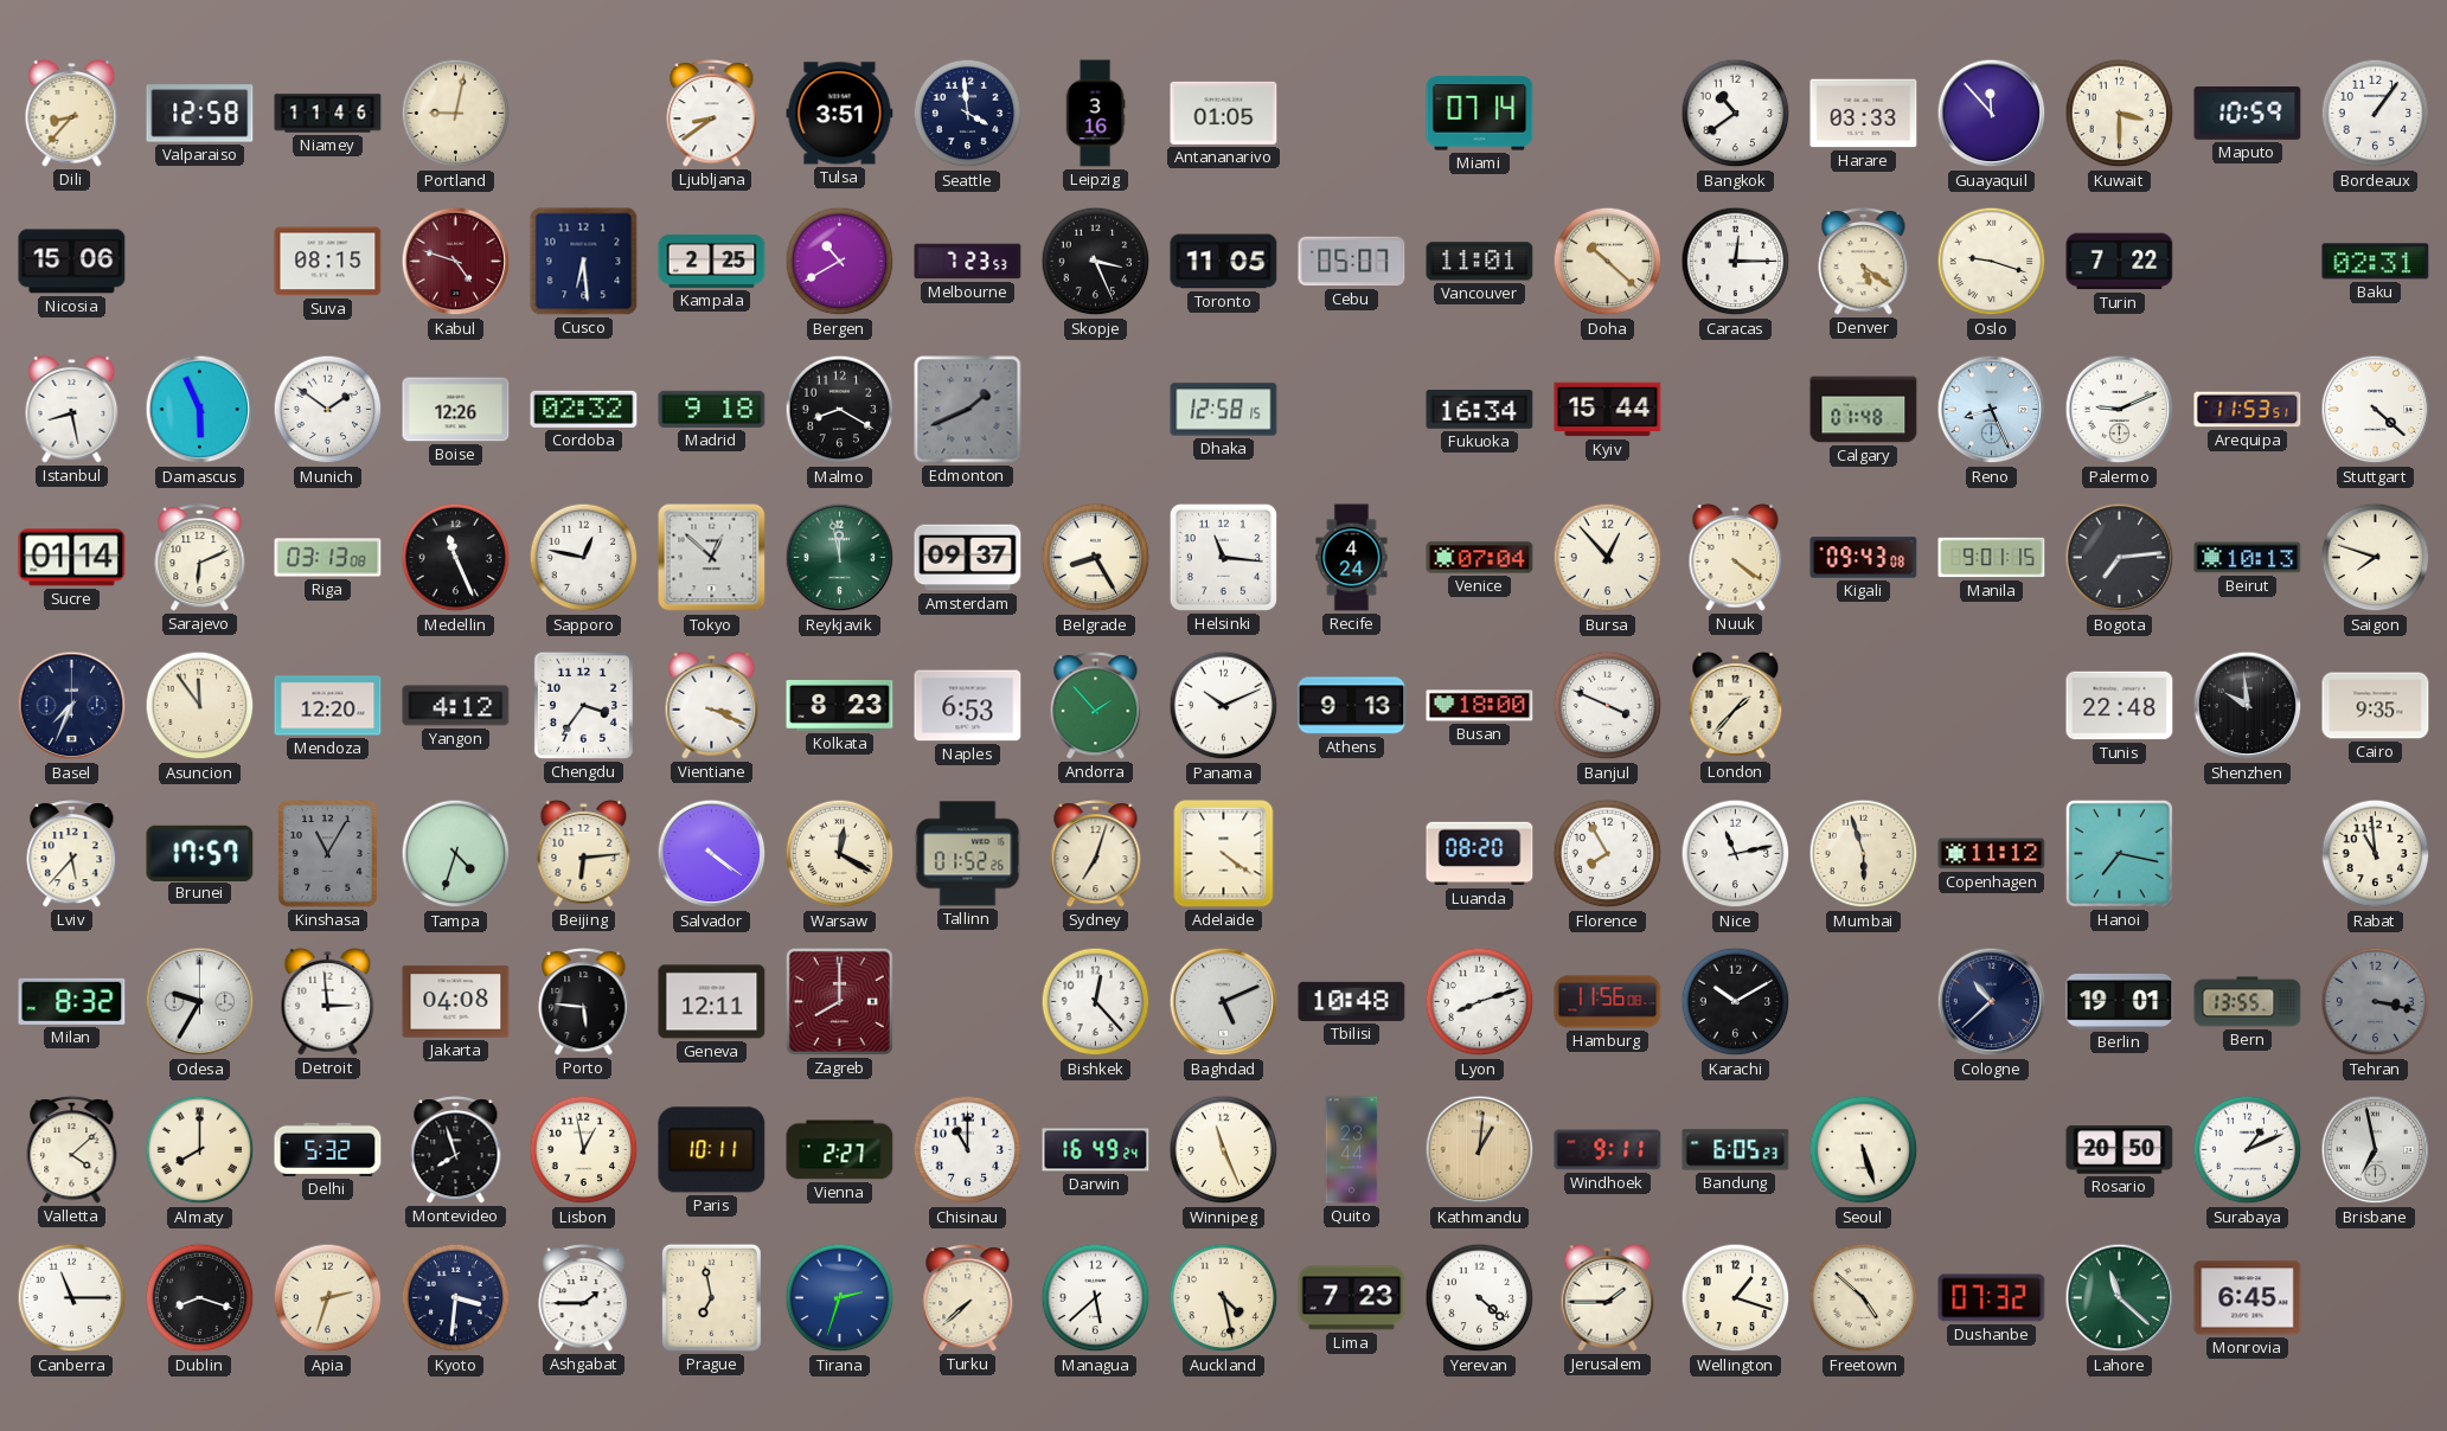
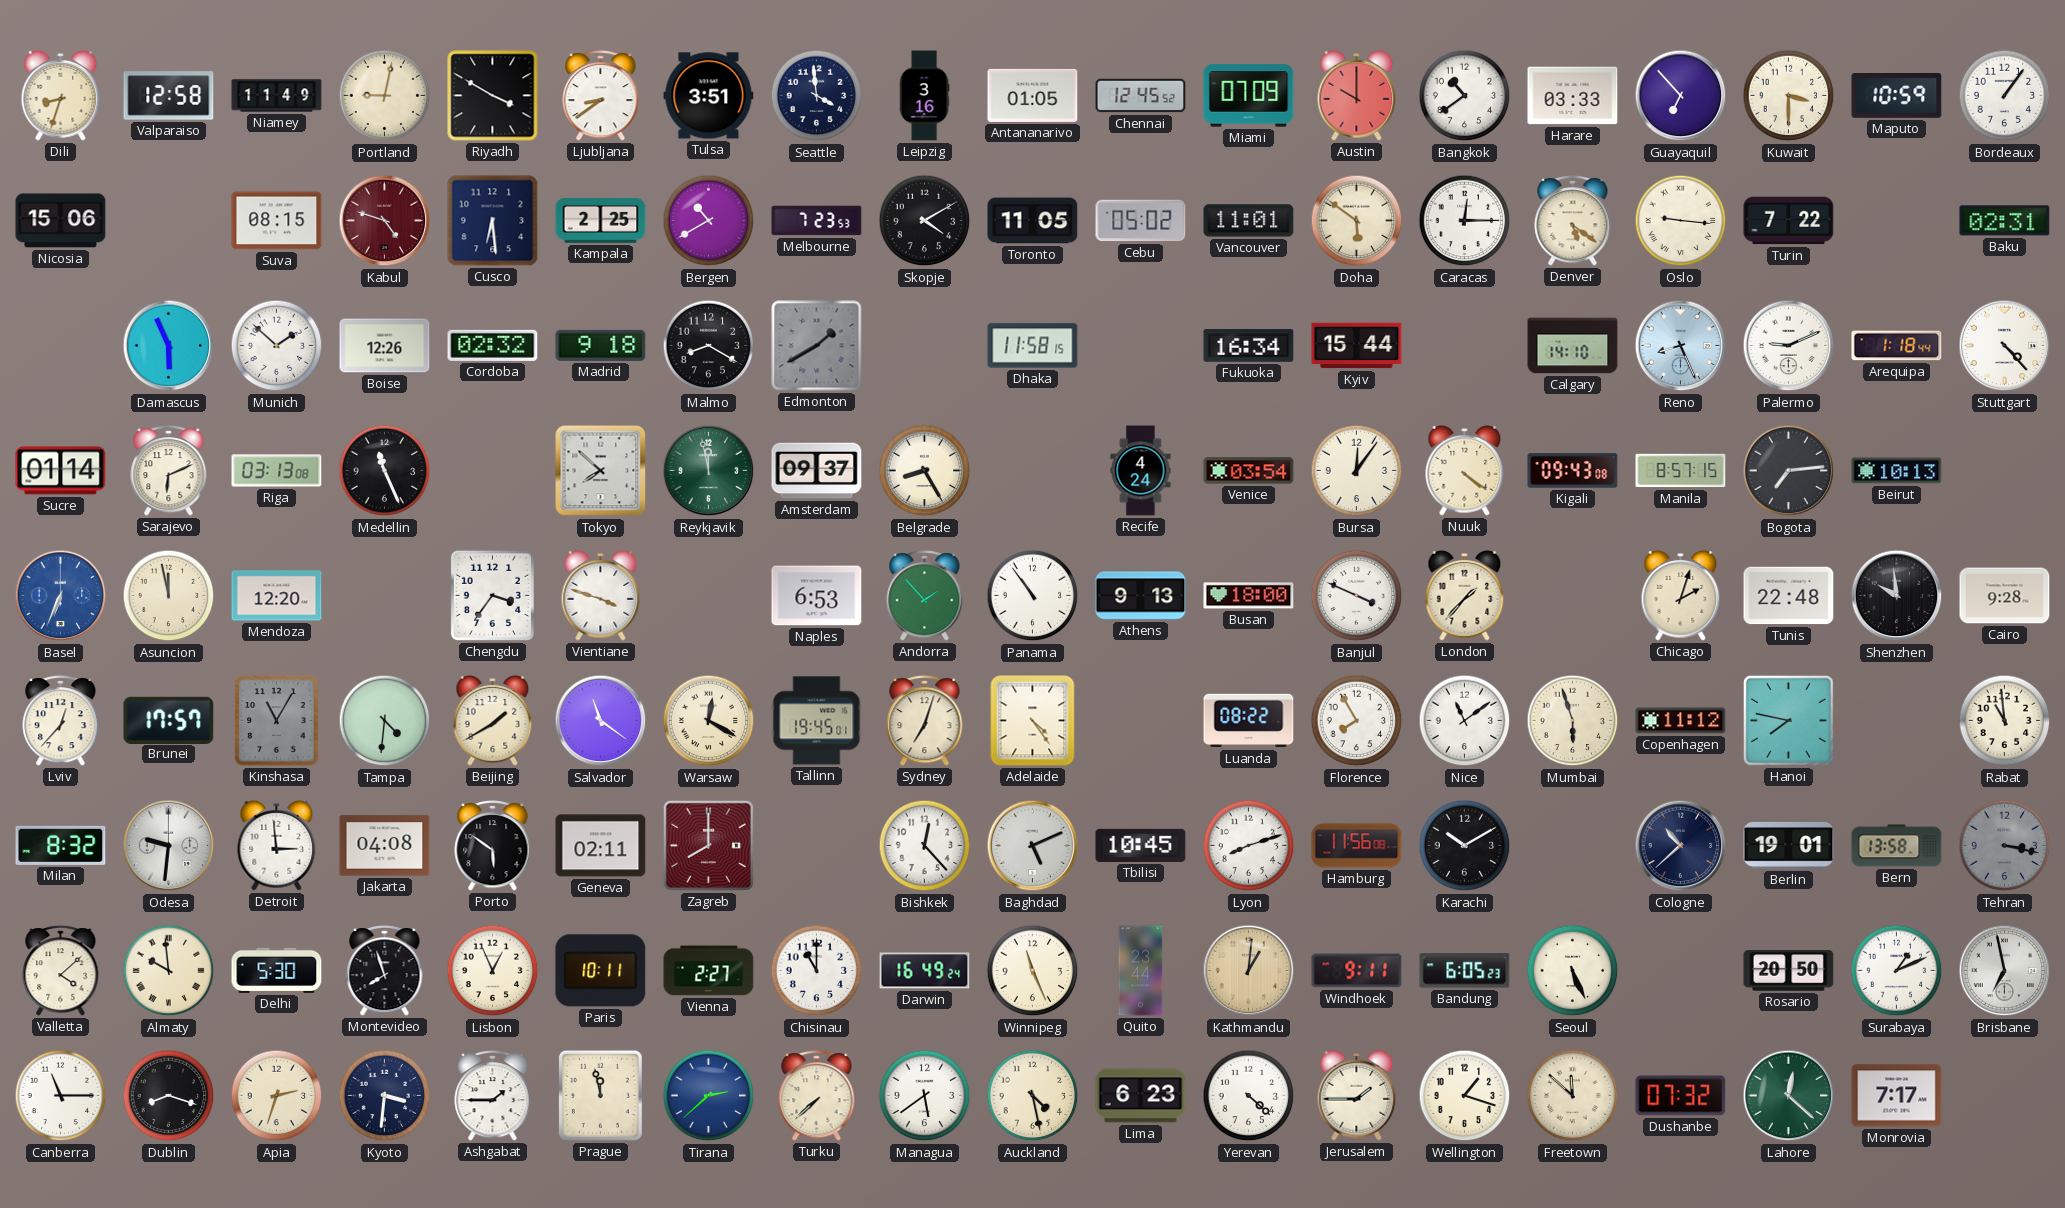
Dili: 8:37 -> 8:33
Niamey: 11:46 -> 11:49
Riyadh: none -> 3:50
Chennai: none -> 12:45
Miami: 07:14 -> 07:09
Austin: none -> 10:00
Guayaquil: 11:53 -> 6:53
Skopje: 3:26 -> 4:10
Cebu: 05:07 -> 05:02
Doha: 10:22 -> 5:51
Oslo: 9:18 -> 9:16
Istanbul: 8:28 -> none
Munich: 1:51 -> 1:52
Edmonton: 1:41 -> 1:40
Dhaka: 12:58 -> 11:58
Calgary: 01:48 -> 14:10
Arequipa: 11:53 -> 1:18
Stuttgart: 4:22 -> 4:23
Sapporo: 12:47 -> none
Tokyo: 12:52 -> 7:52
Helsinki: 11:16 -> none
Venice: 07:04 -> 03:54
Bursa: 12:53 -> 12:06
Manila: 9:01 -> 8:57
Saigon: 7:48 -> none
Basel: 7:34 -> 6:34
Basel dial: navy -> blue
Asuncion: 11:54 -> 11:58
Yangon: 4:12 -> none
Vientiane: 3:19 -> 3:48
Kolkata: 8:23 -> none
Panama: 10:11 -> 10:54
Chicago: none -> 2:03
Cairo: 9:35 -> 9:28
Lviv: 5:37 -> 12:37
Tampa: 4:33 -> 4:31
Beijing: 6:14 -> 1:40
Salvador: 4:21 -> 11:21
Tallinn: 01:52 -> 19:45
Adelaide: 4:21 -> 4:24
Luanda: 08:20 -> 08:22
Nice: 11:13 -> 11:09
Hanoi: 7:17 -> 7:47
Odesa: 9:35 -> 9:31
Porto: 5:46 -> 5:51
Geneva: 12:11 -> 02:11
Tbilisi: 10:48 -> 10:45
Bern: 13:55 -> 13:58
Almaty: 8:00 -> 9:59
Delhi: 5:32 -> 5:30
Lisbon: 12:58 -> 12:56
Seoul: 5:27 -> 5:26
Prague: 6:58 -> 11:58
Tirana: 2:33 -> 2:38
Managua: 5:38 -> 5:39
Lima: 7:23 -> 6:23
Freetown: 4:52 -> 11:52
Lahore: 11:22 -> 12:22
Monrovia: 6:45 -> 7:17
